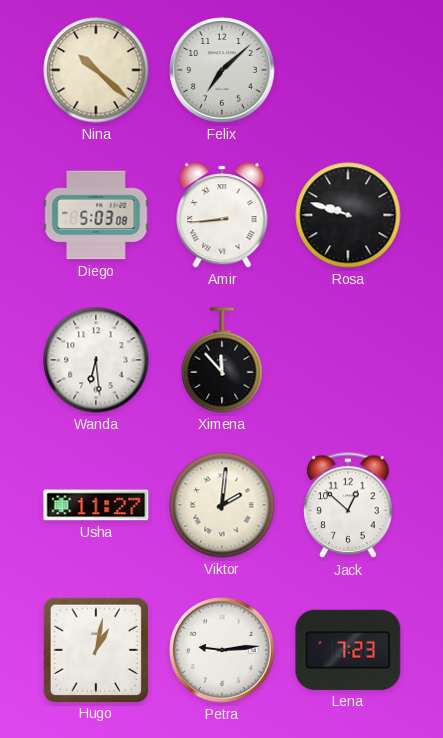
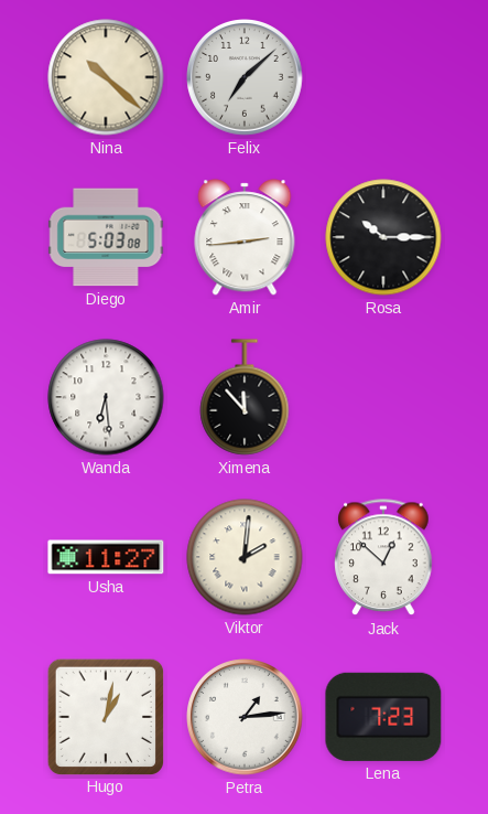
Amir: 8:44 -> 2:44
Rosa: 9:48 -> 10:15
Petra: 9:14 -> 1:14
